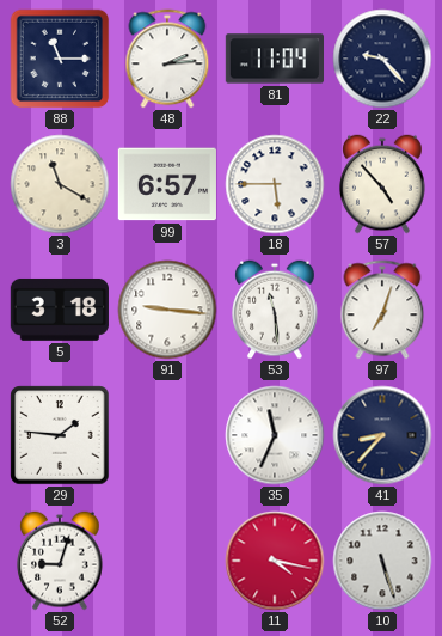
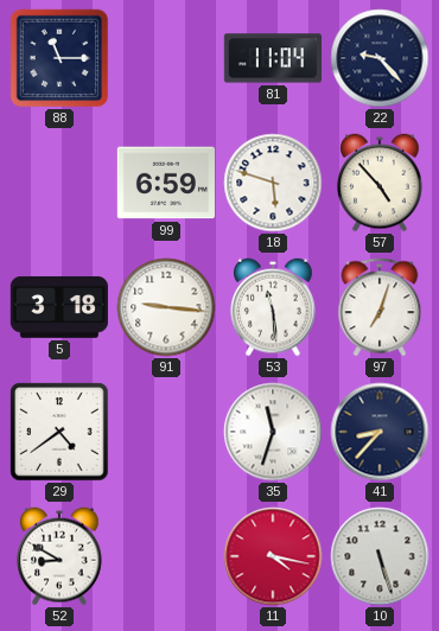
48: 2:14 -> none
3: 11:20 -> none
99: 6:57 -> 6:59
18: 5:45 -> 5:48
29: 1:46 -> 4:39
35: 11:34 -> 11:33
52: 9:03 -> 8:50
